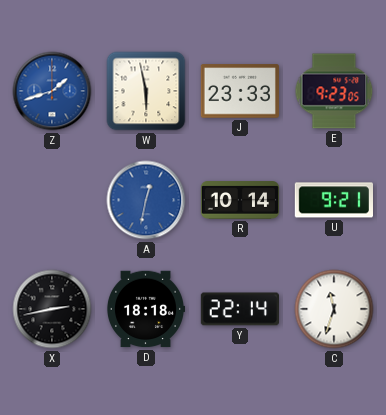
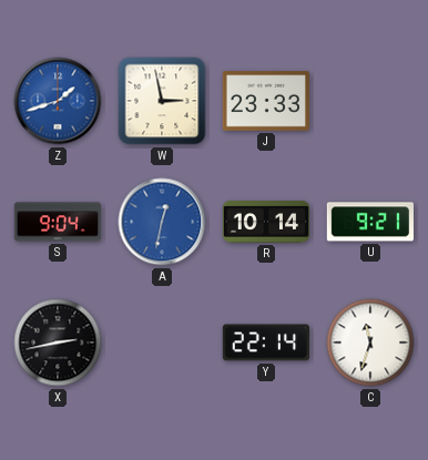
W: 5:58 -> 2:58
E: 9:23 -> none
S: none -> 9:04
D: 18:18 -> none
